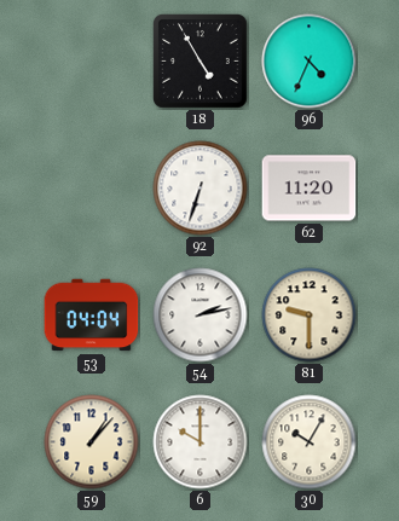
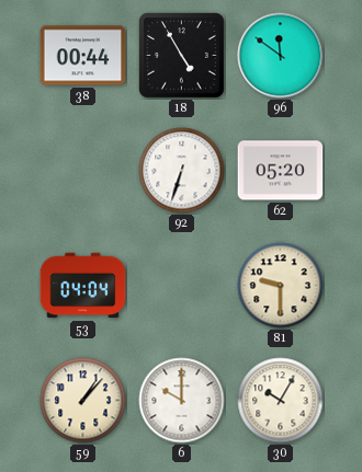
38: none -> 00:44
96: 4:34 -> 11:51
62: 11:20 -> 05:20
54: 2:13 -> none
